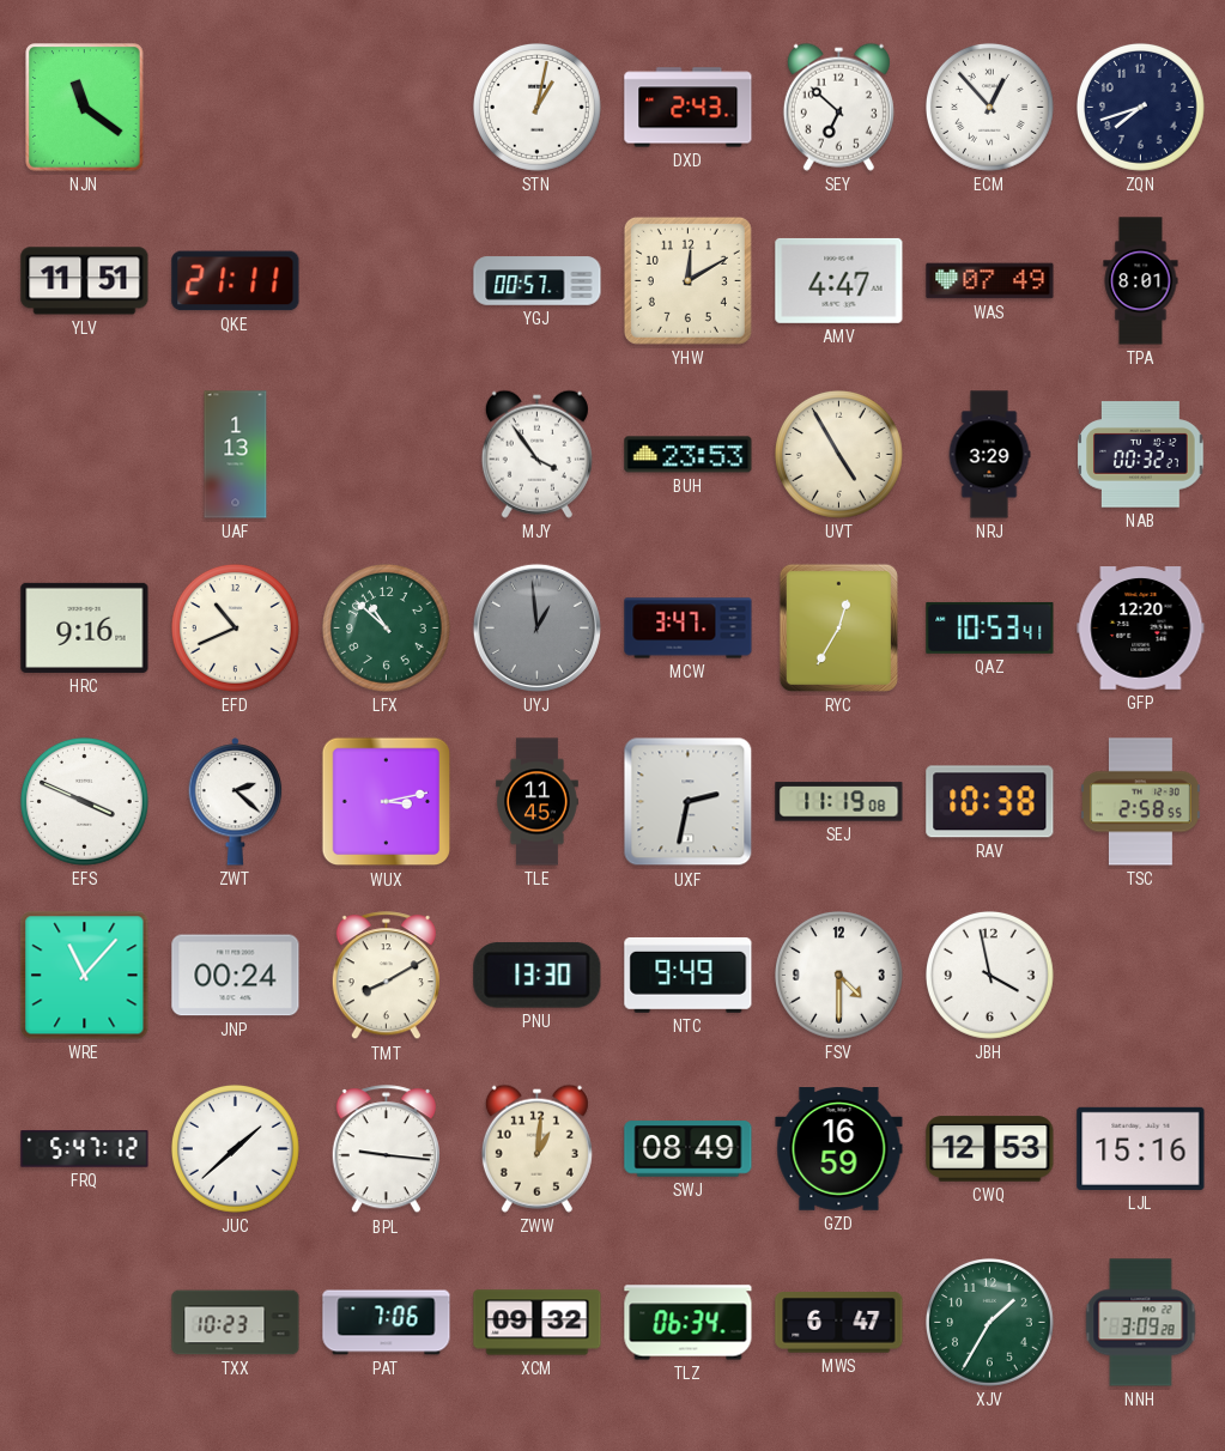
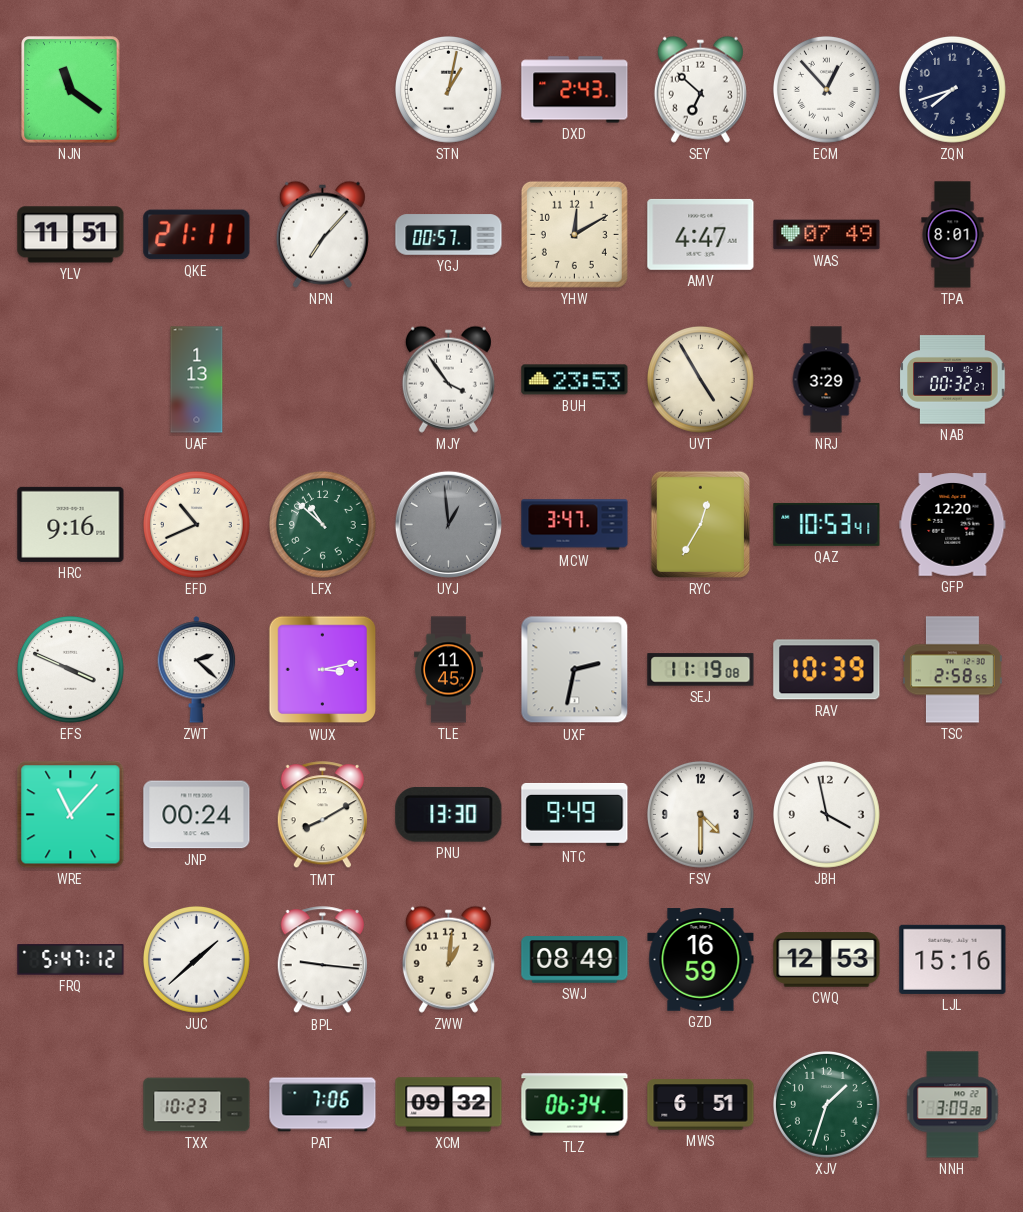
NPN: none -> 7:07
RAV: 10:38 -> 10:39
MWS: 6:47 -> 6:51
XJV: 1:35 -> 1:33
